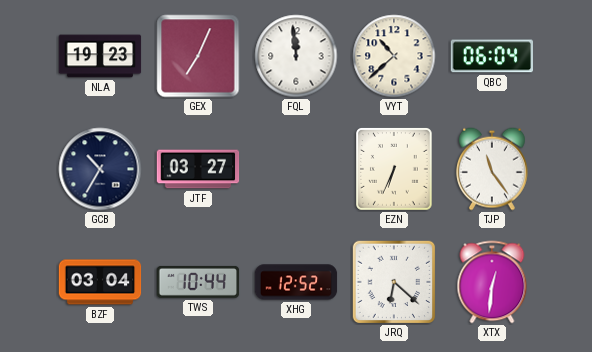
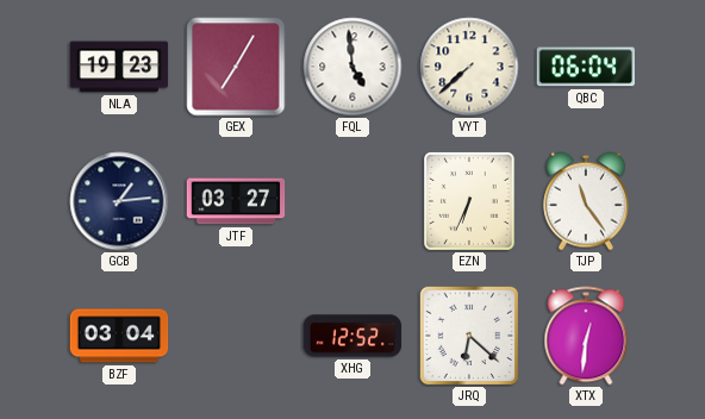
GEX: 7:04 -> 7:05
FQL: 11:59 -> 4:59
VYT: 10:38 -> 7:38
GCB: 10:35 -> 1:14
TWS: 10:44 -> none
